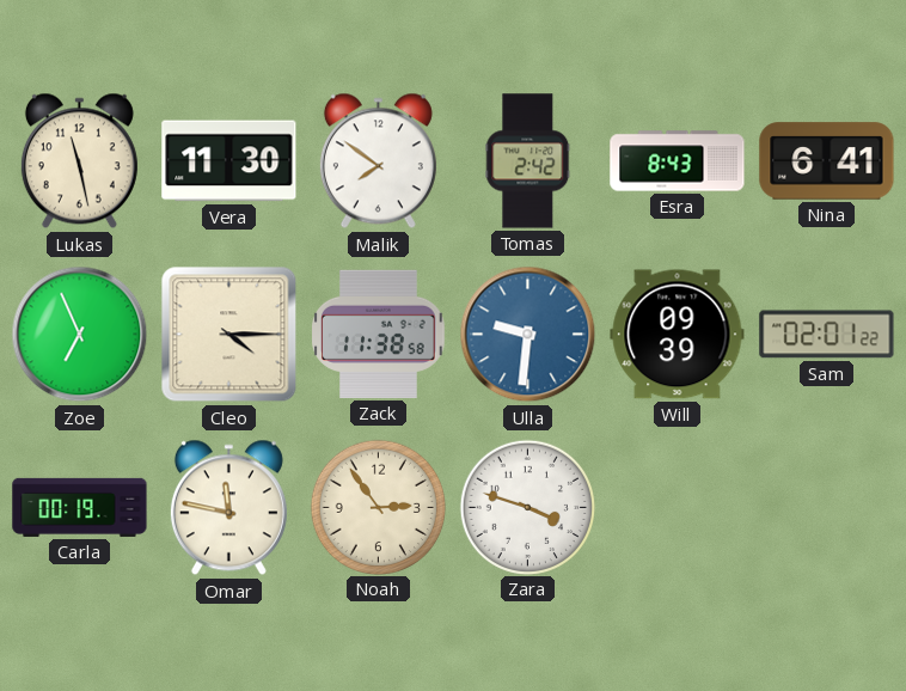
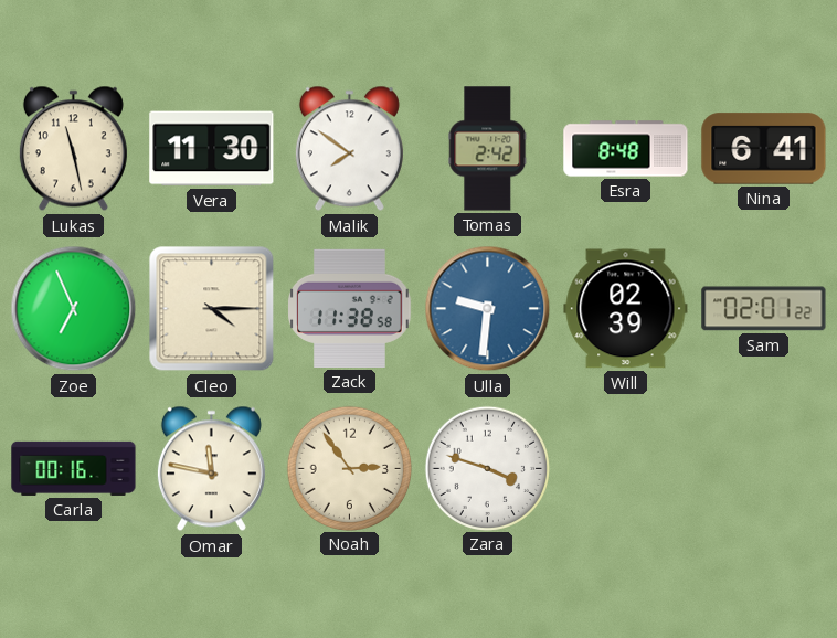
Esra: 8:43 -> 8:48
Will: 09:39 -> 02:39
Carla: 00:19 -> 00:16
